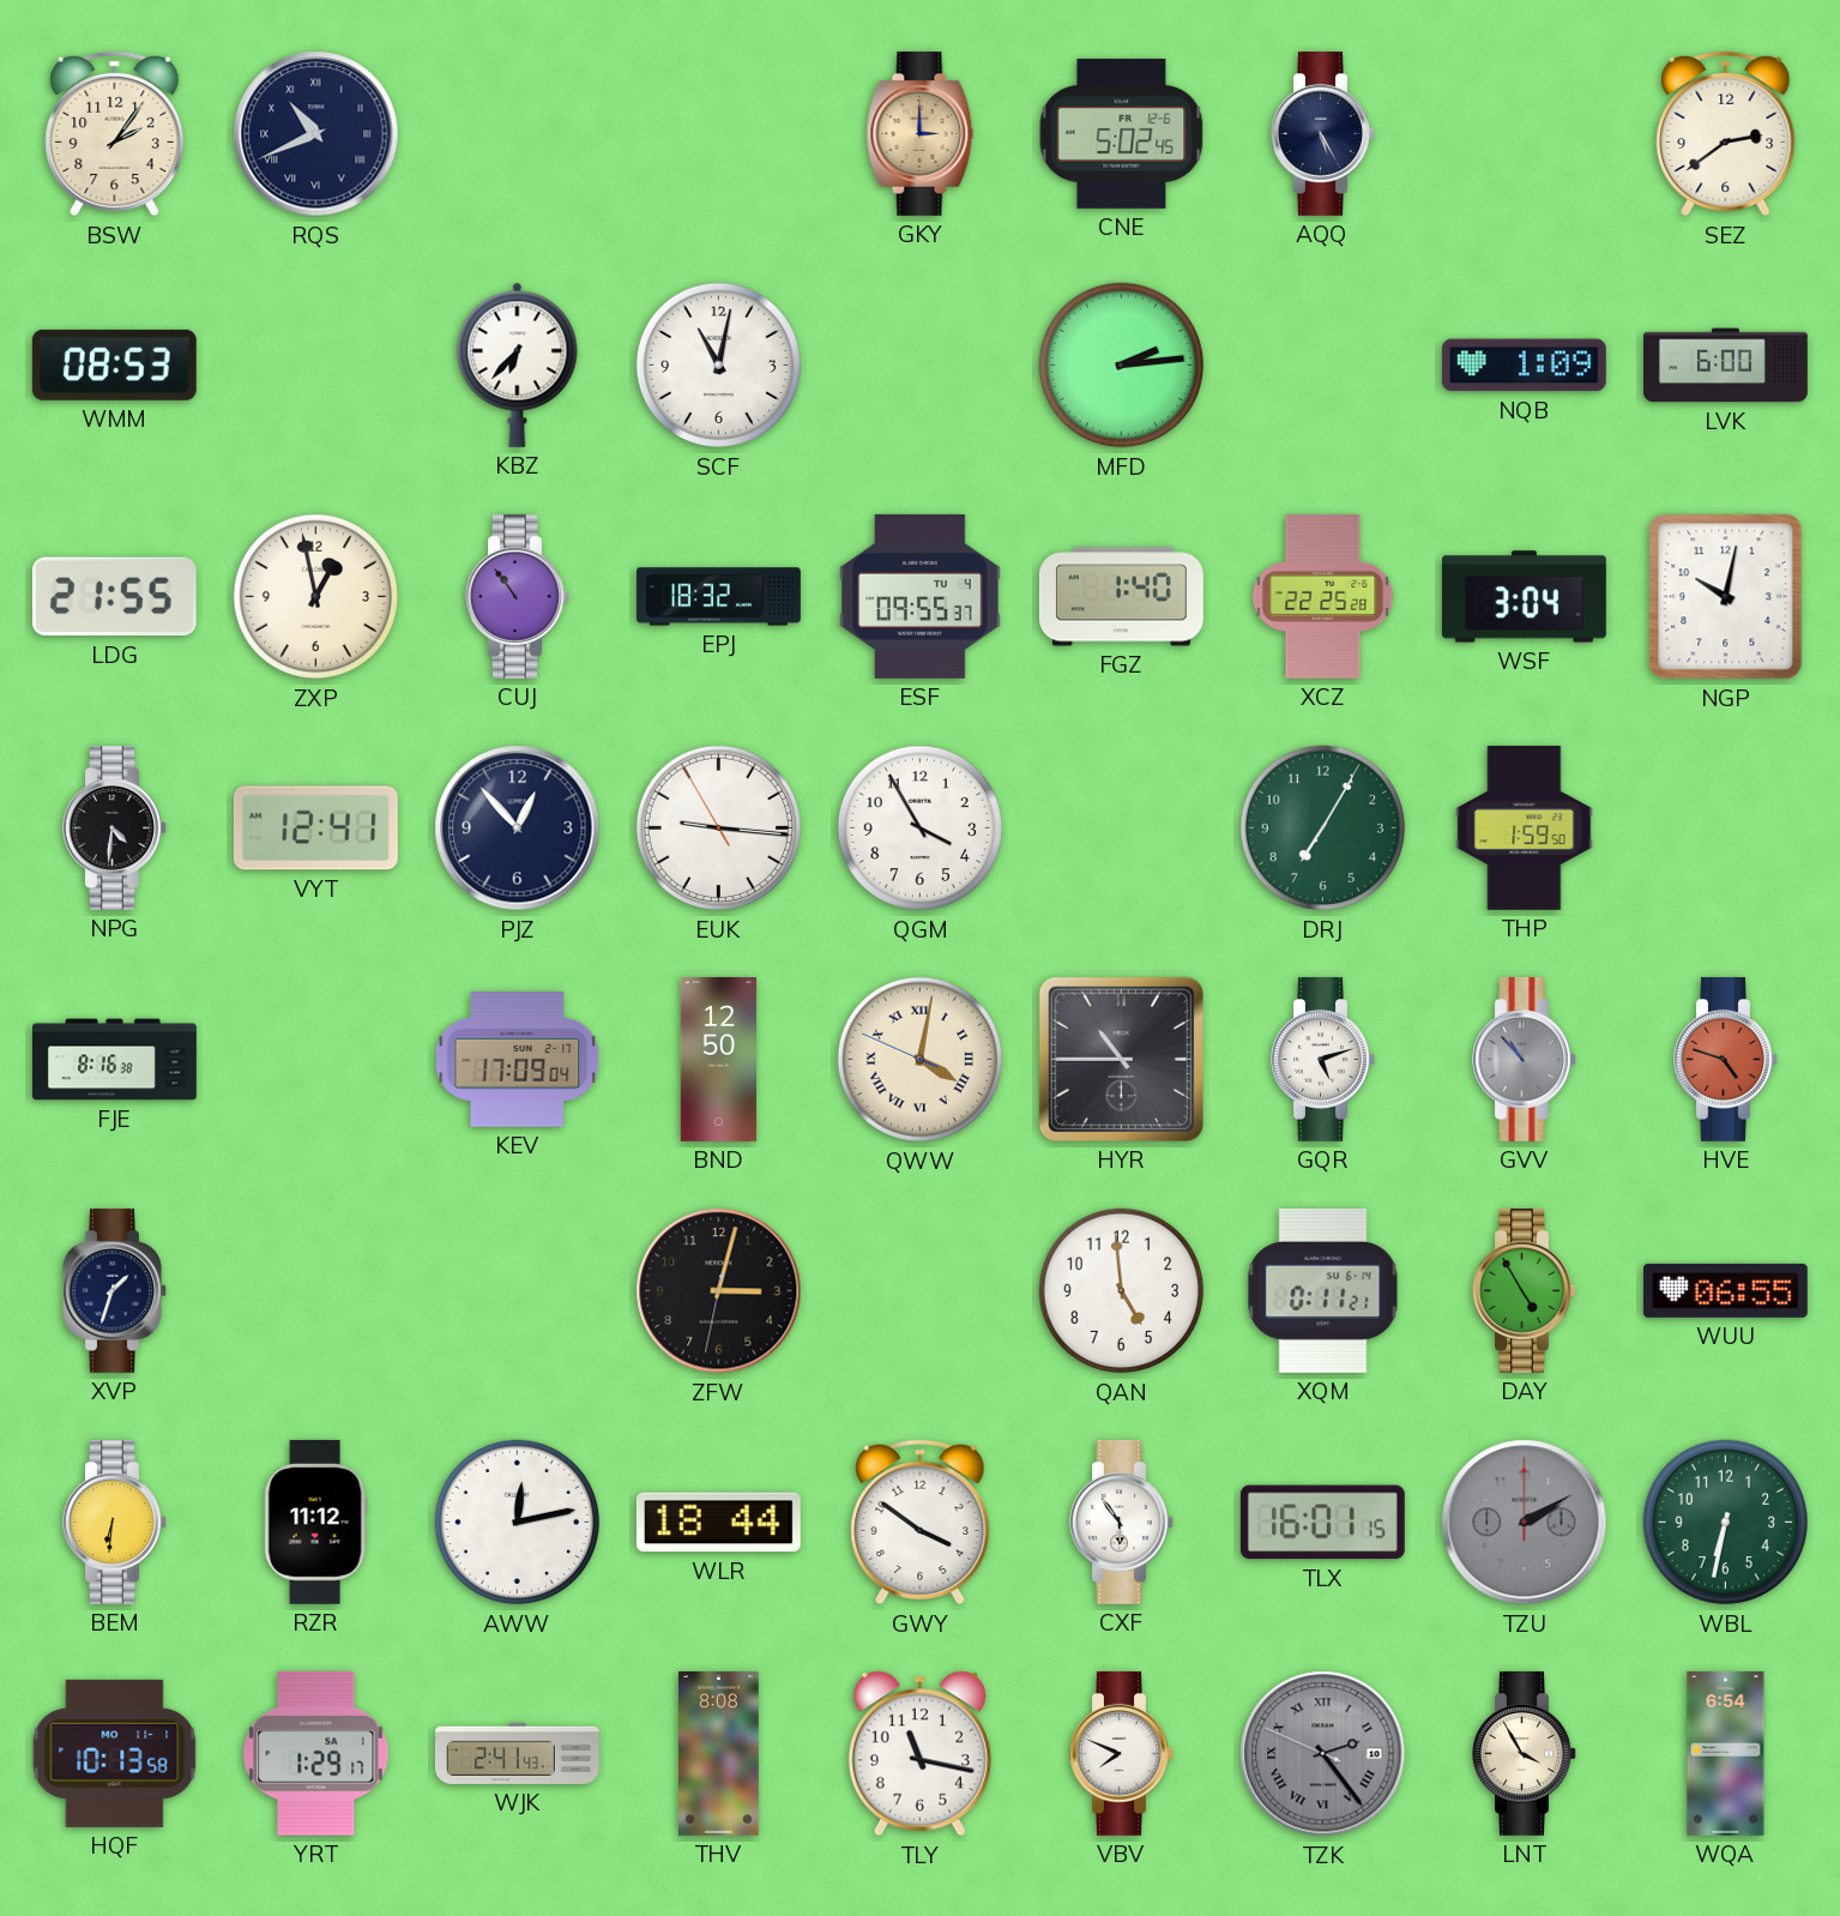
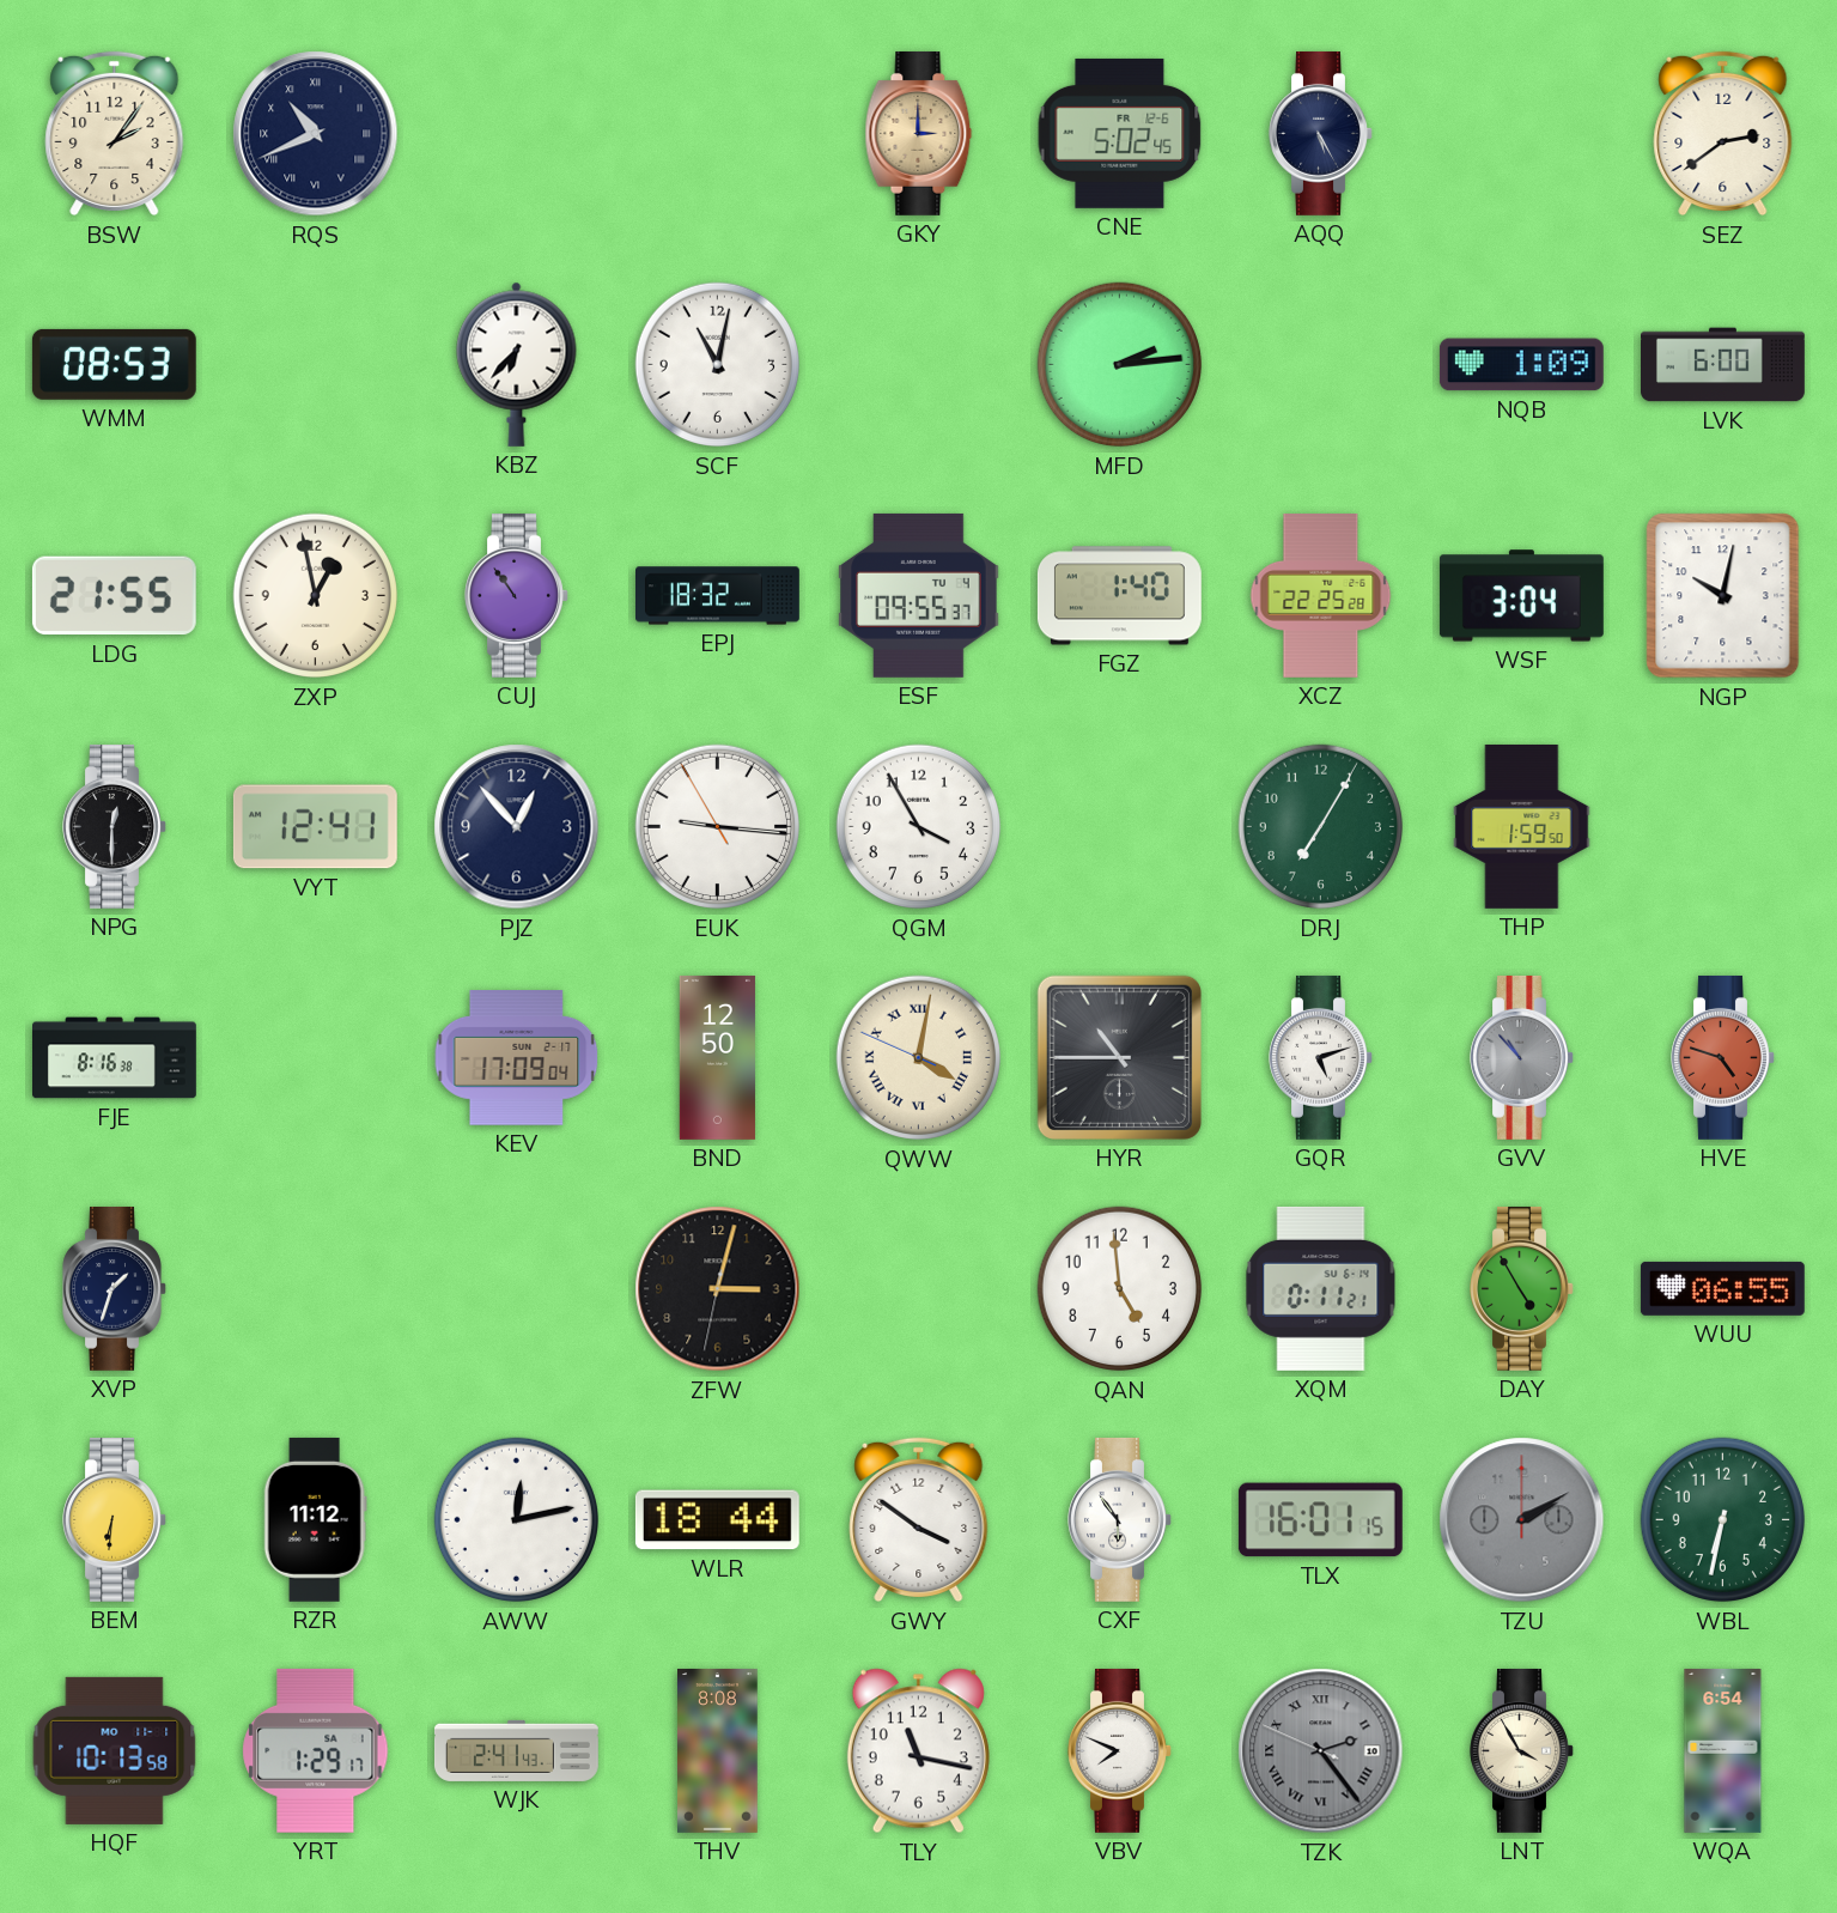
NPG: 4:31 -> 12:30
